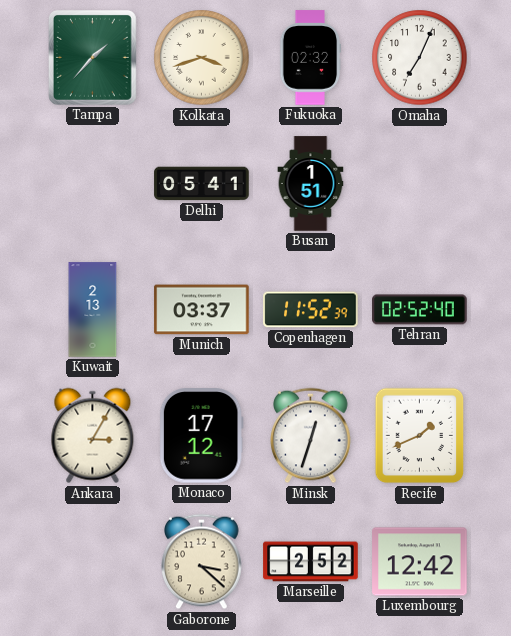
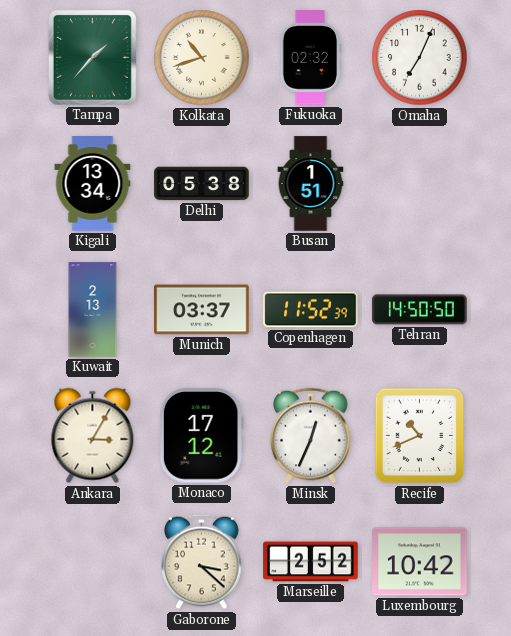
Kolkata: 3:42 -> 10:42
Kigali: none -> 13:34
Delhi: 05:41 -> 05:38
Tehran: 02:52 -> 14:50
Minsk: 12:33 -> 12:34
Recife: 1:41 -> 10:41
Luxembourg: 12:42 -> 10:42
